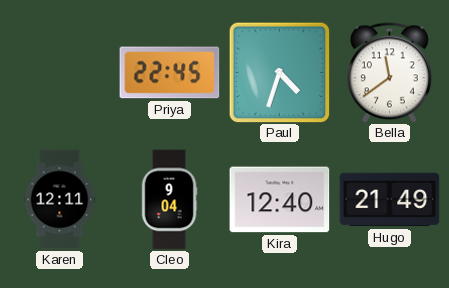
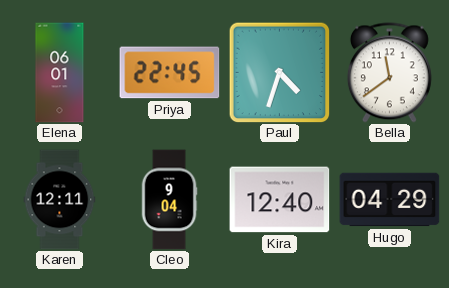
Elena: none -> 06:01
Hugo: 21:49 -> 04:29
